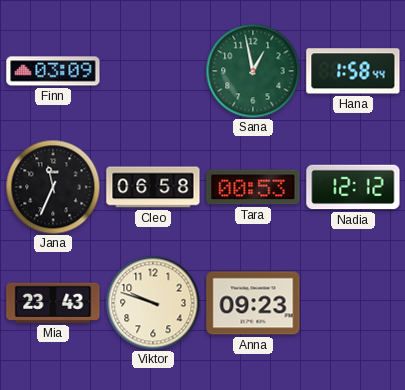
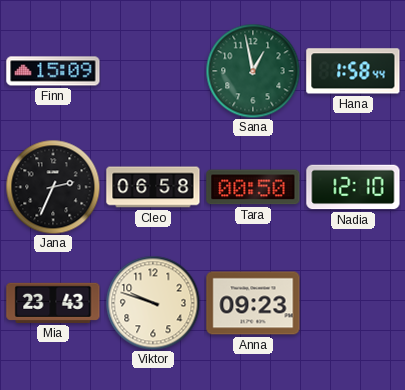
Finn: 03:09 -> 15:09
Jana: 11:34 -> 2:34
Tara: 00:53 -> 00:50
Nadia: 12:12 -> 12:10
